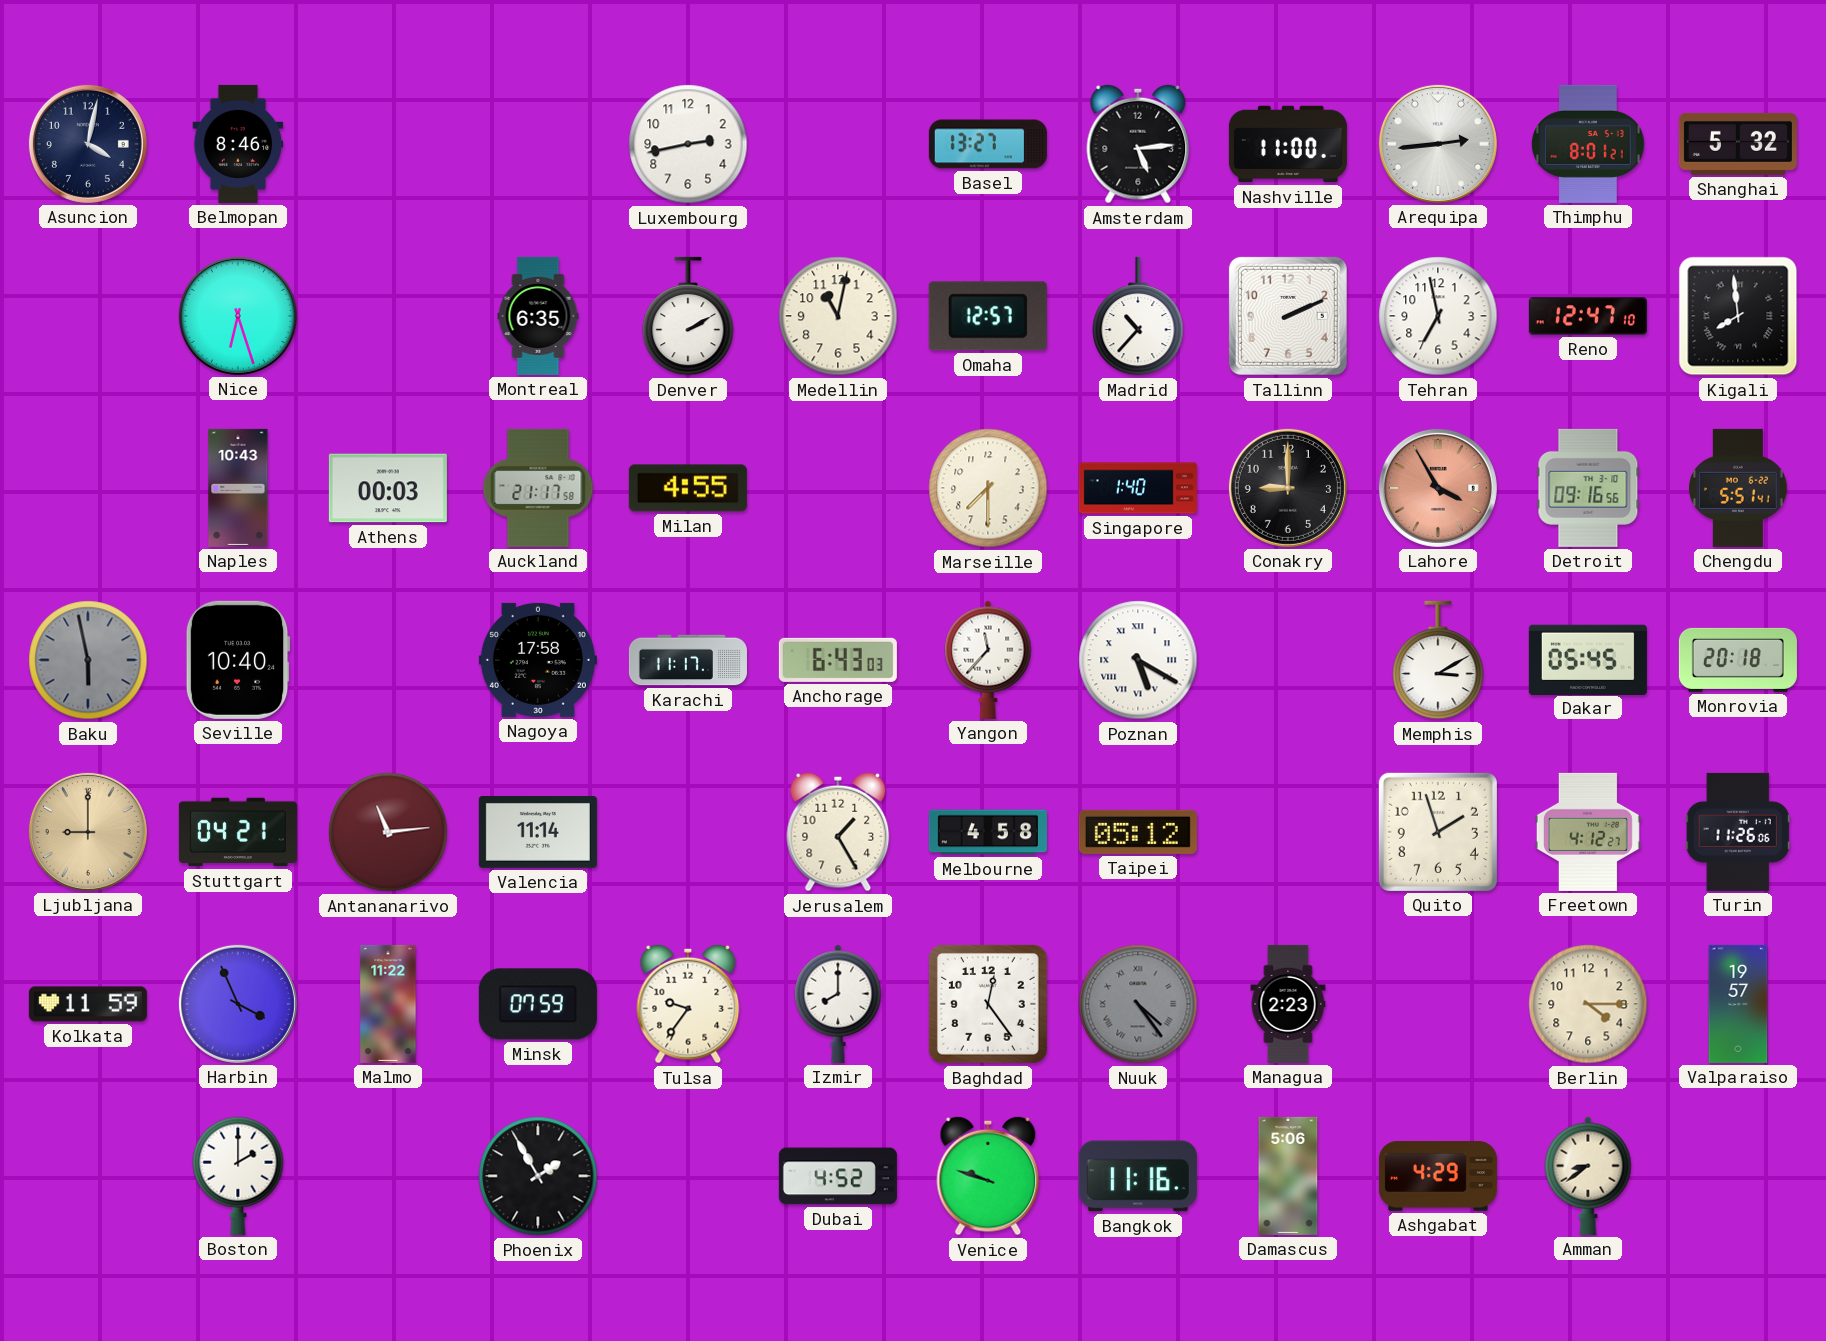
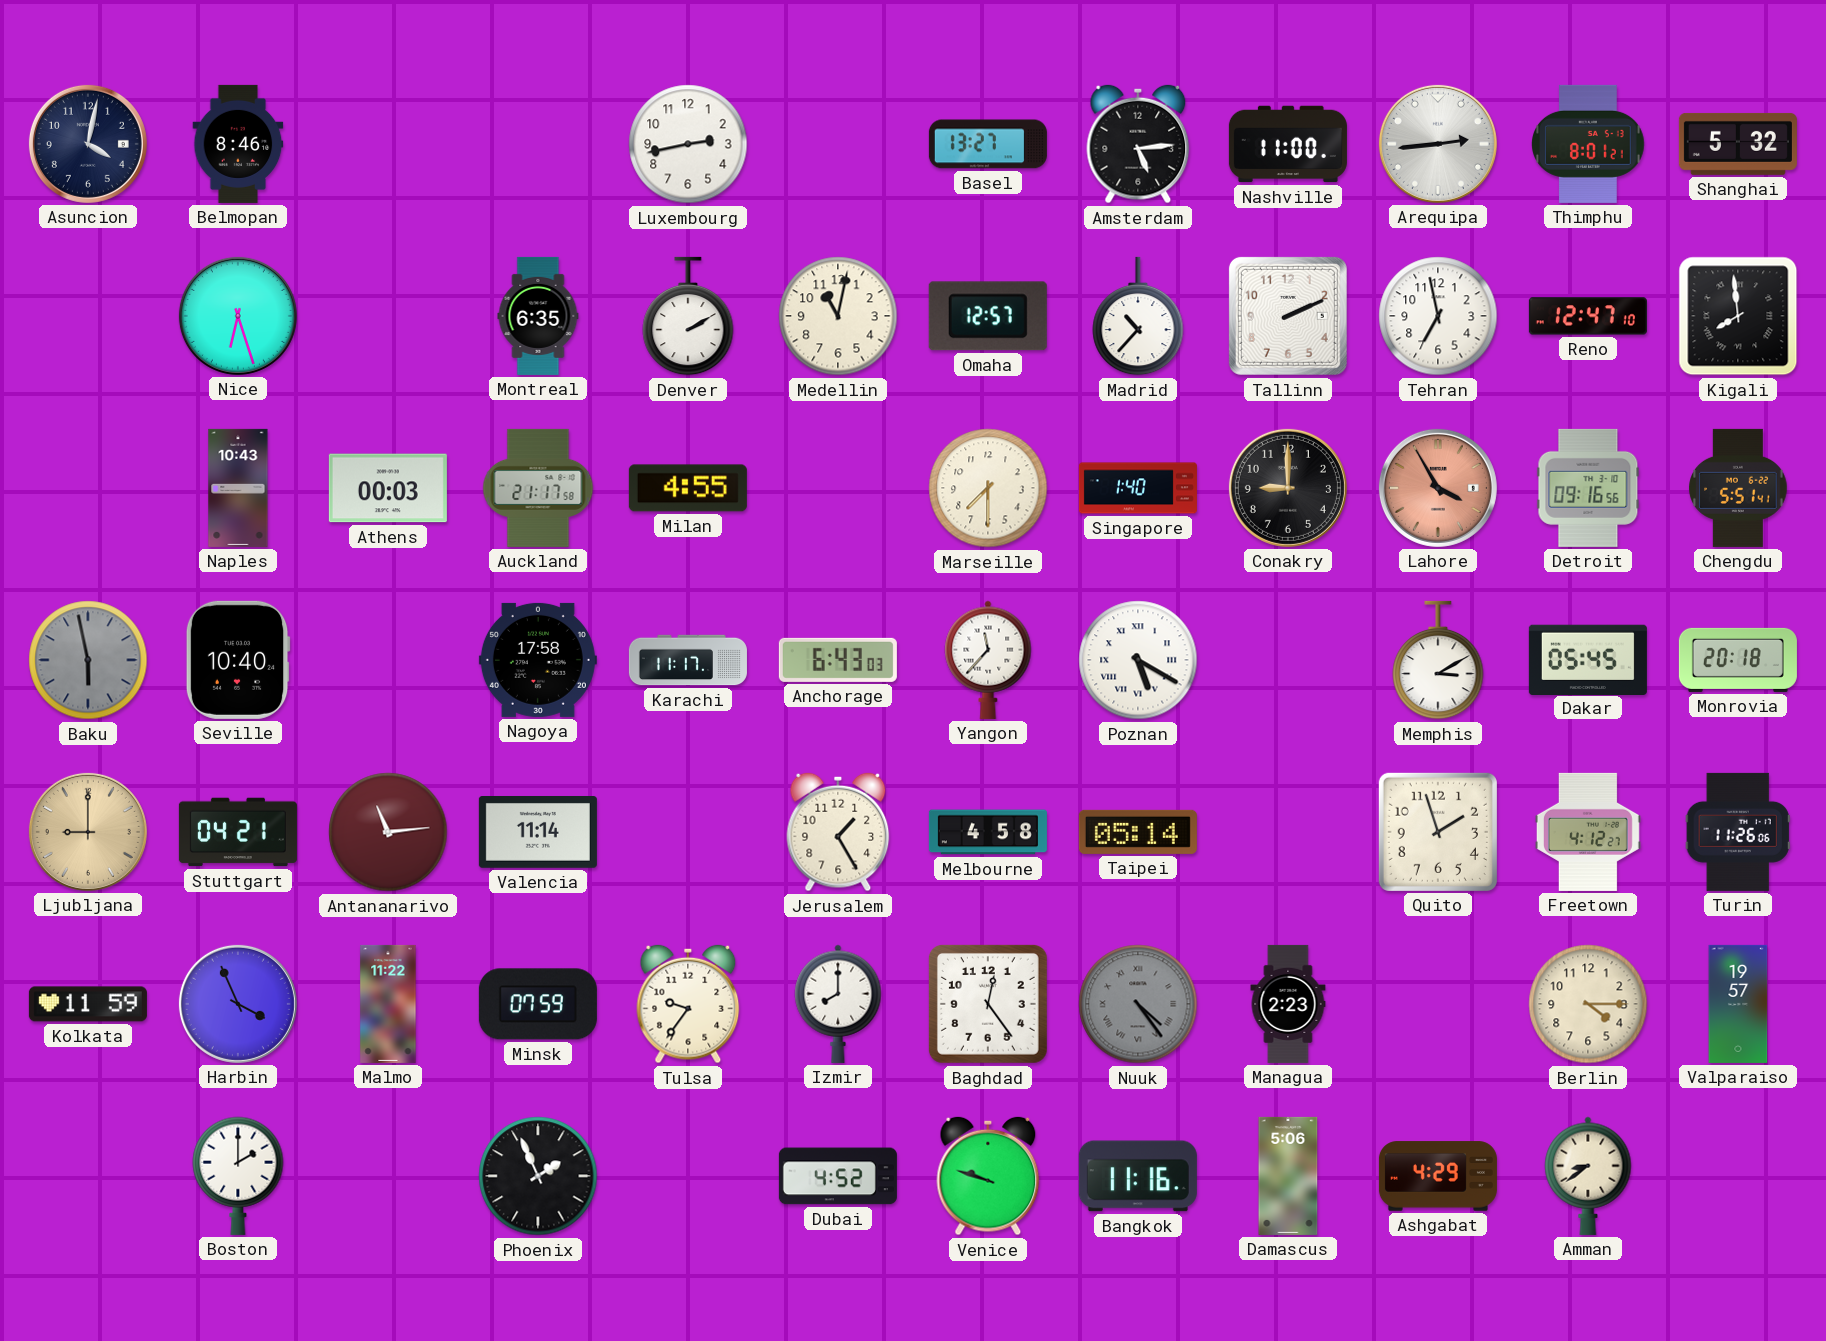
Taipei: 05:12 -> 05:14
Phoenix: 1:55 -> 1:56
